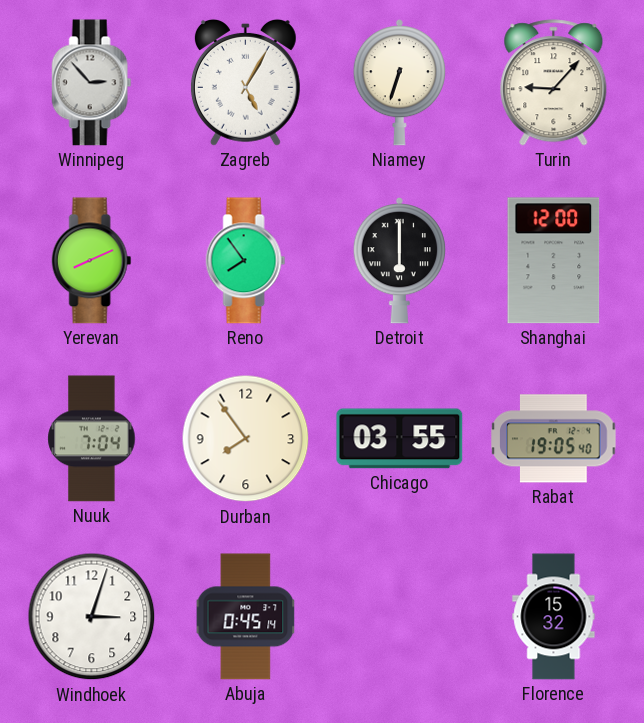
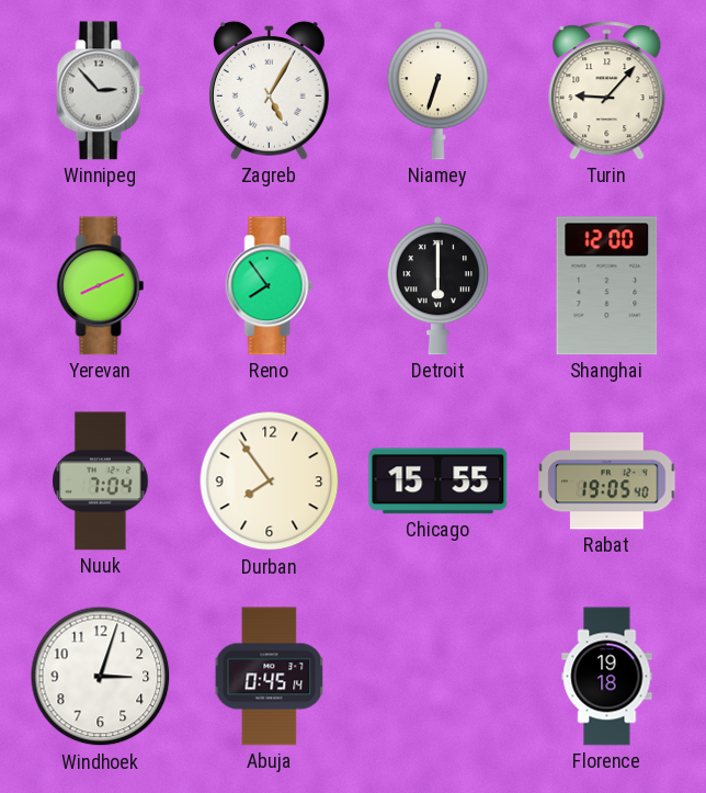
Chicago: 03:55 -> 15:55
Florence: 15:32 -> 19:18
